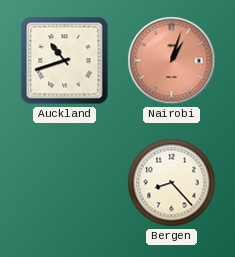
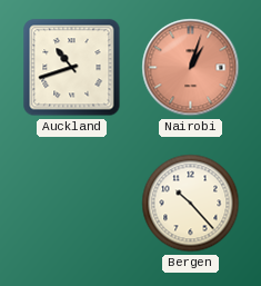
Bergen: 8:23 -> 10:23
